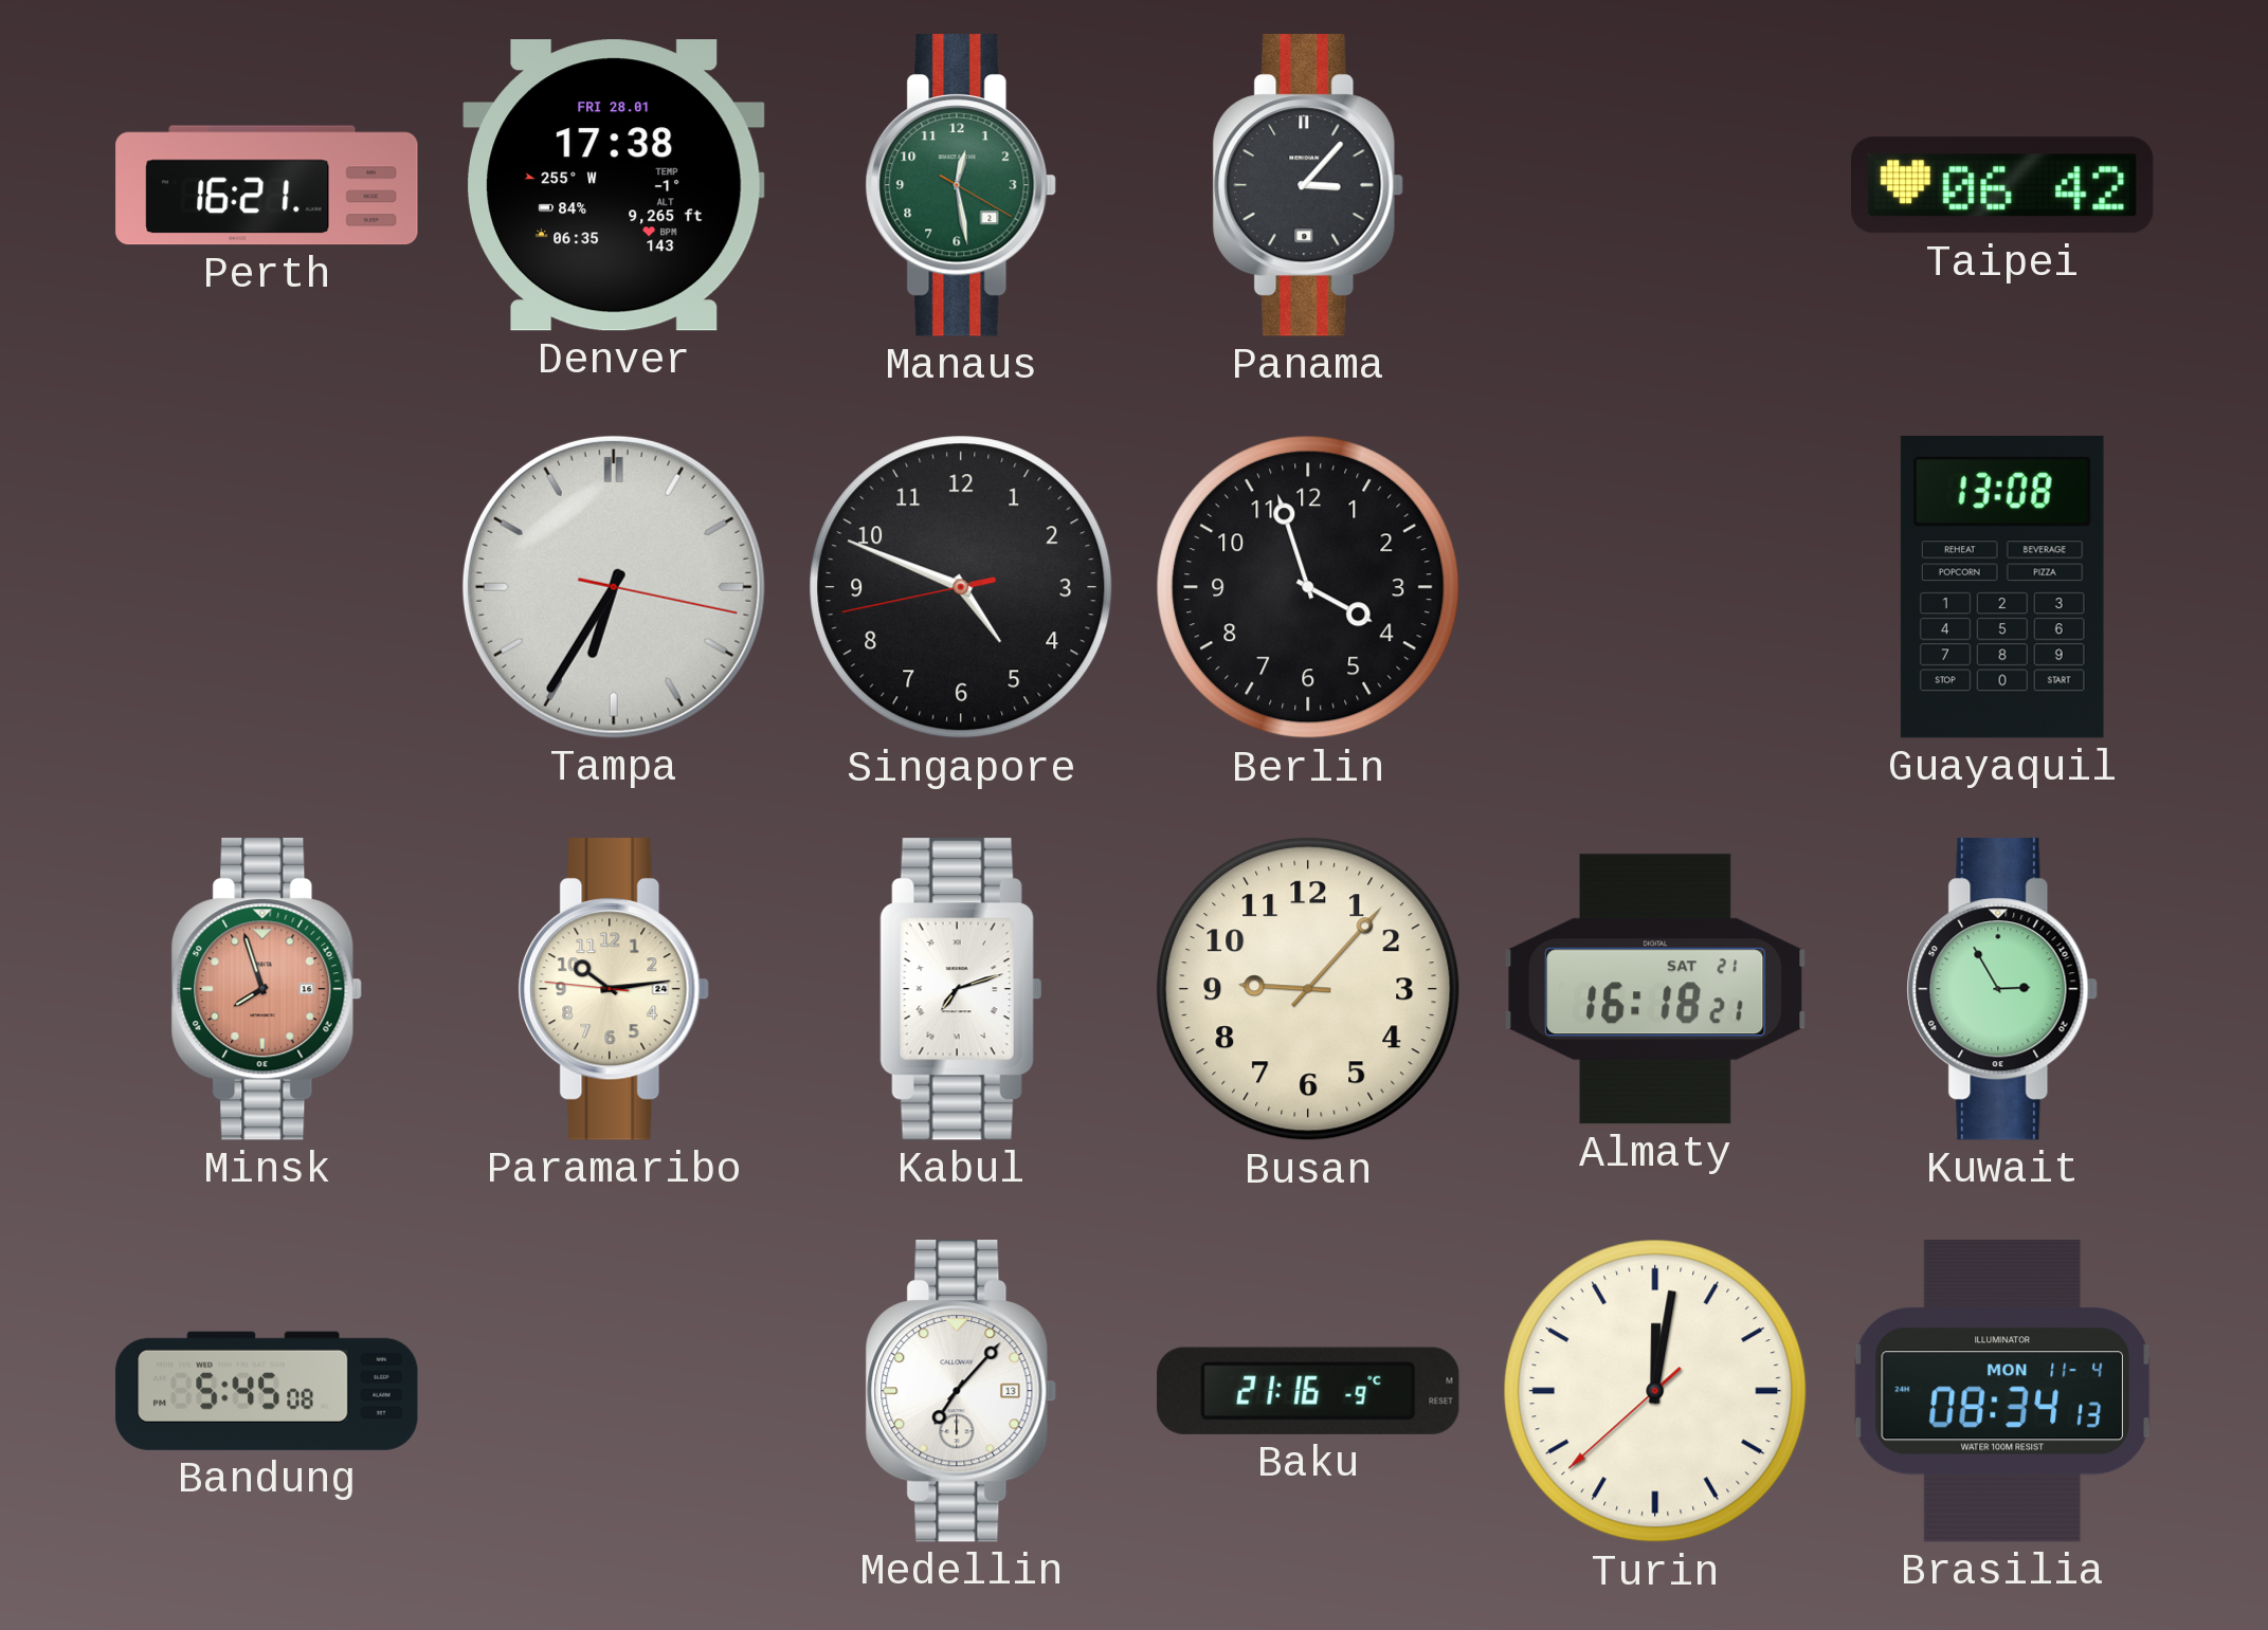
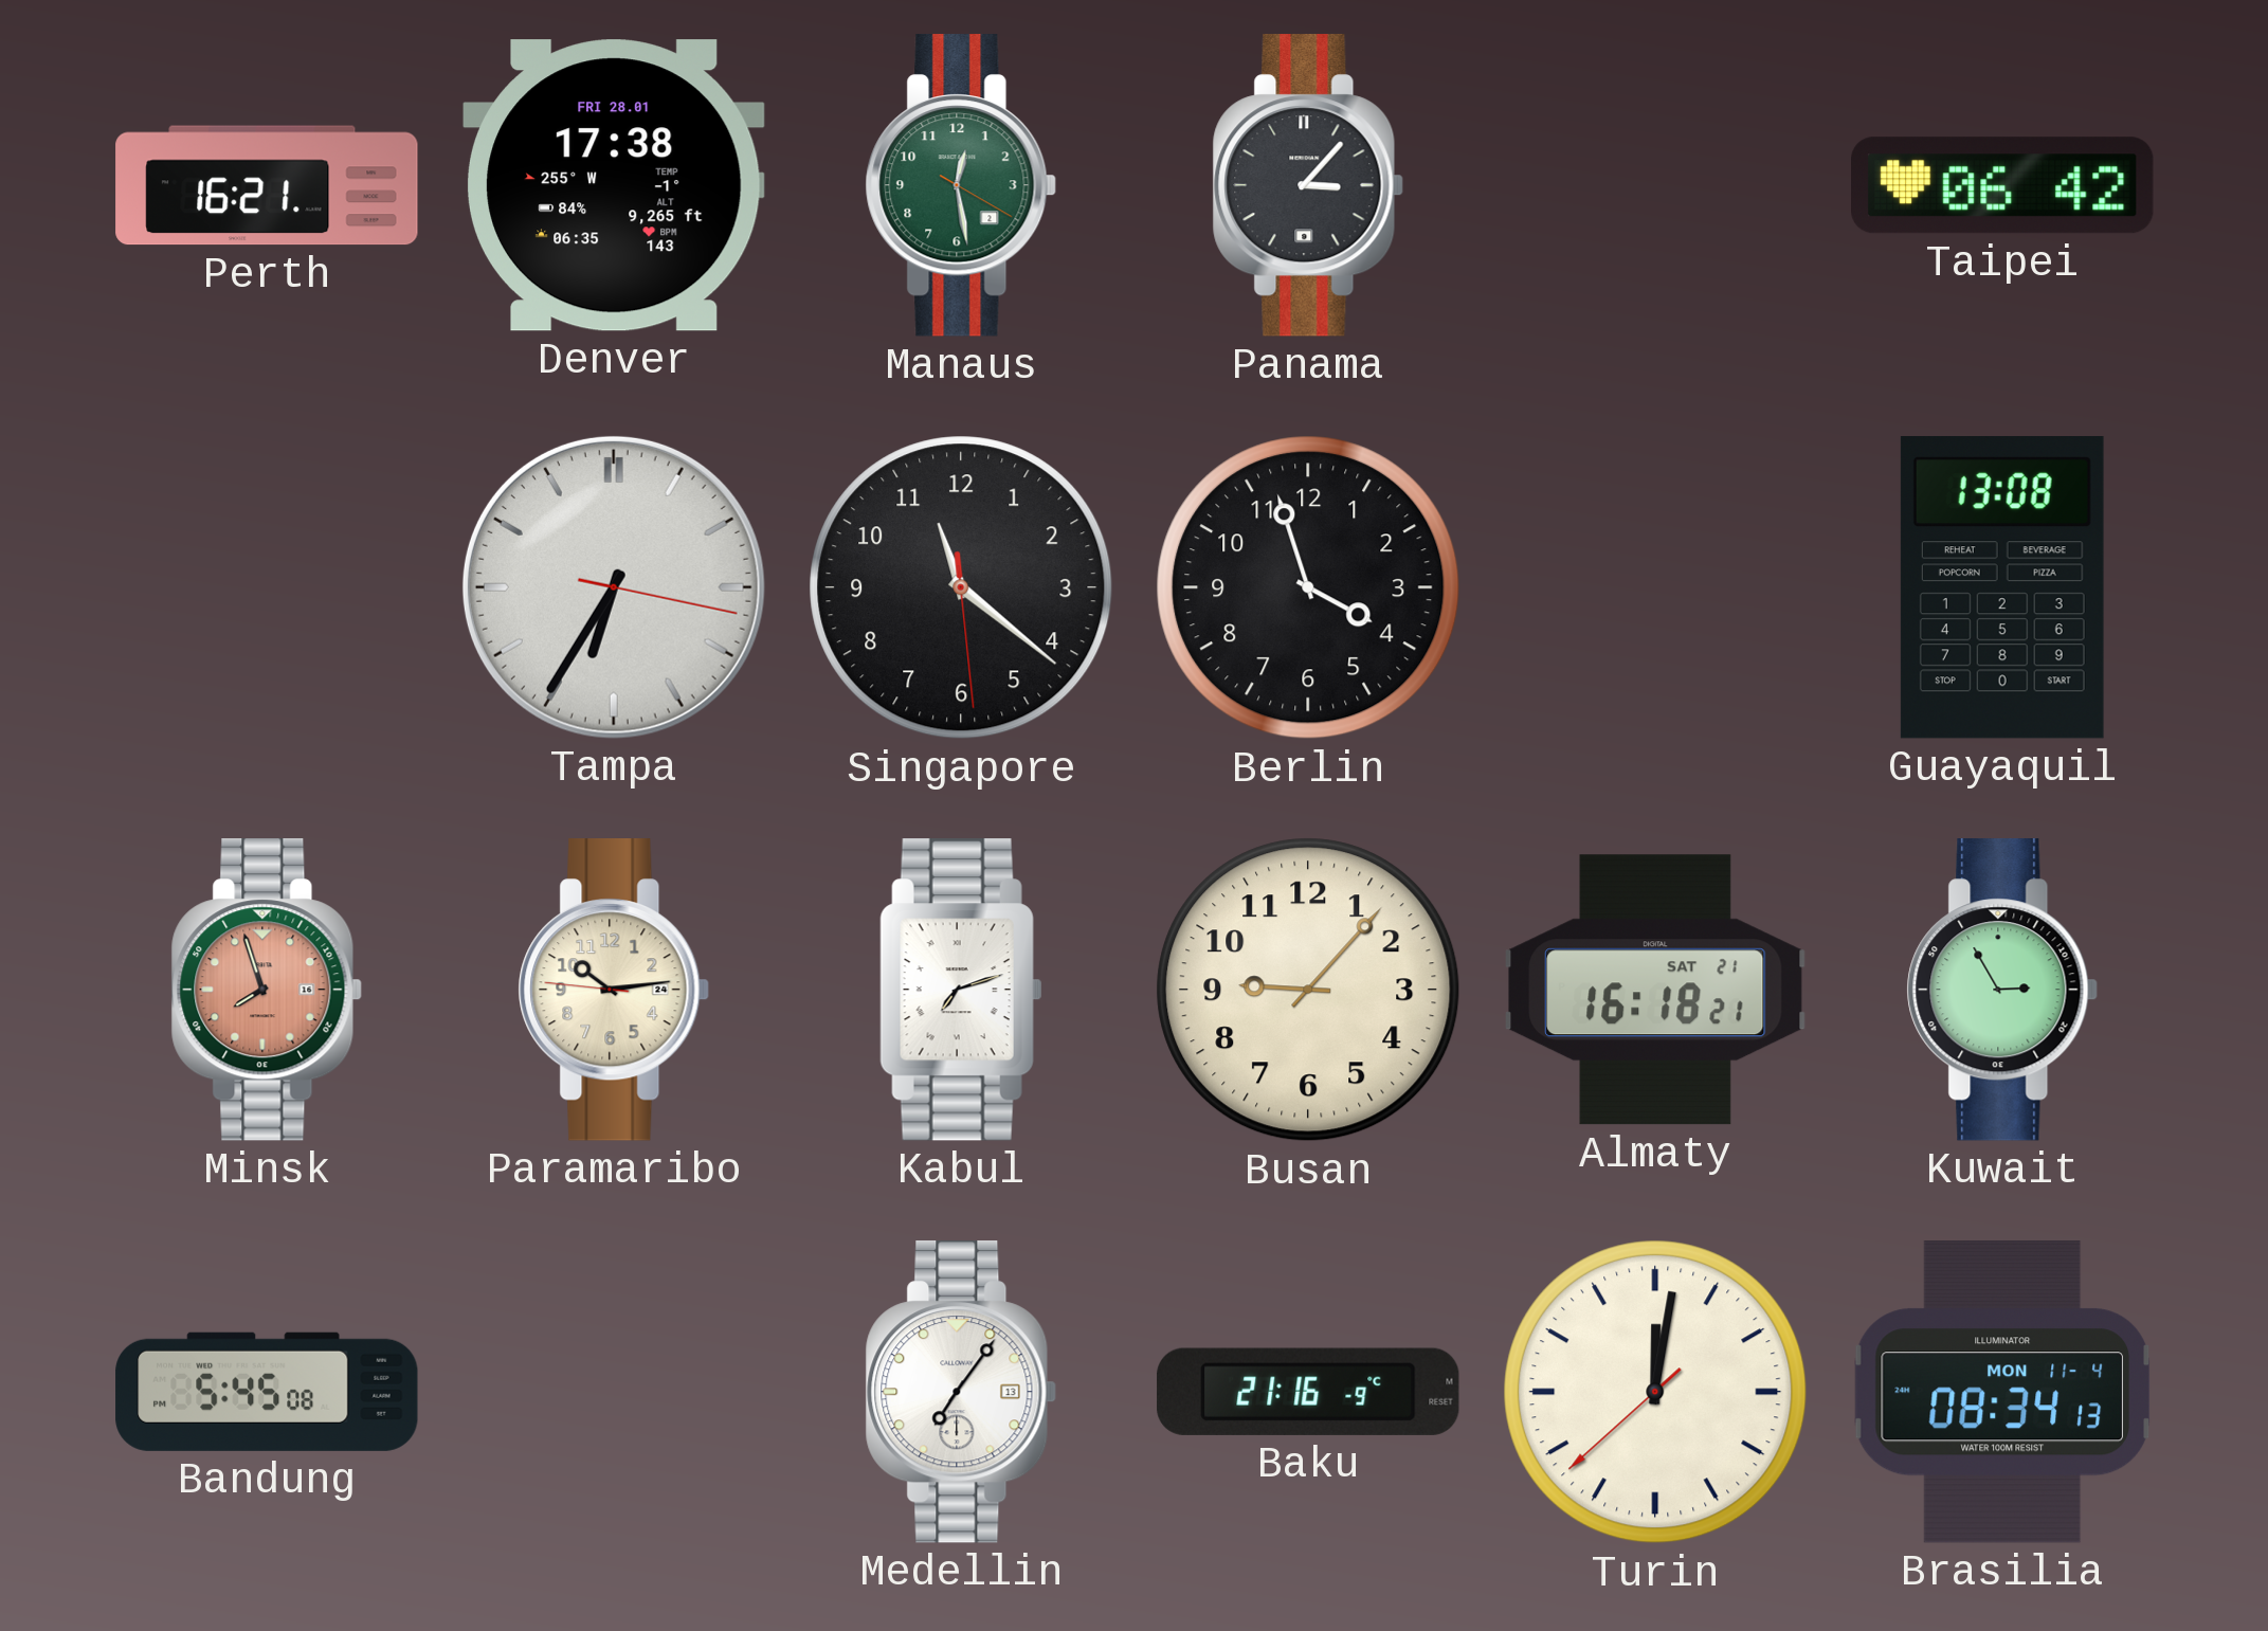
Singapore: 4:48 -> 11:21
Medellin: 7:07 -> 7:06
